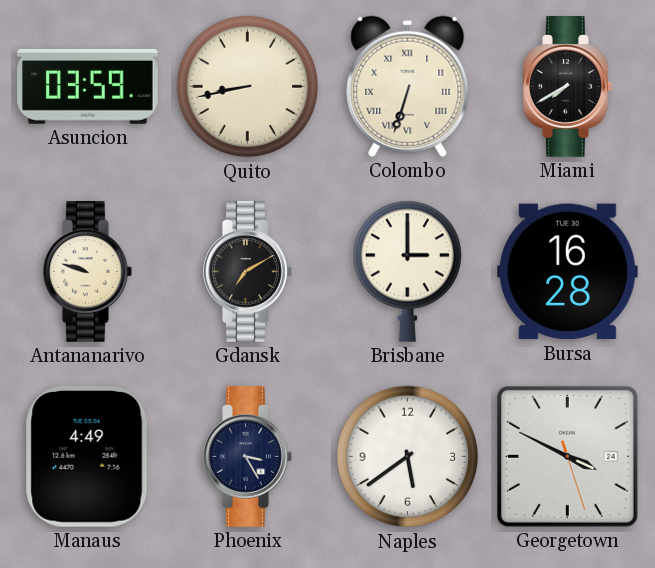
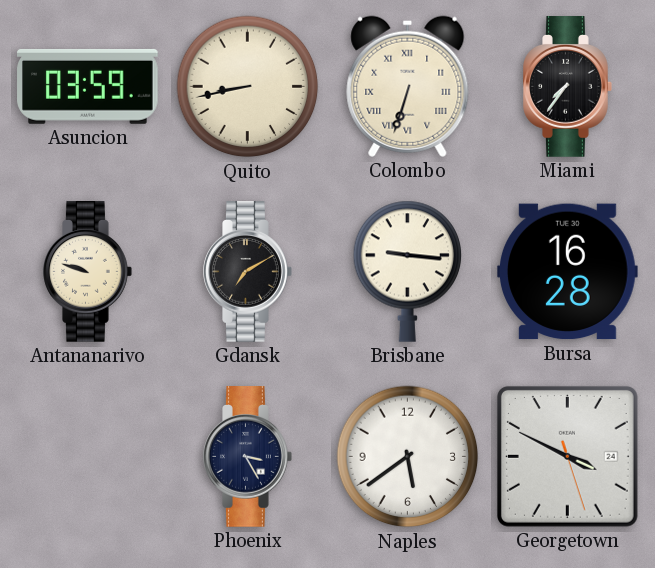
Miami: 7:40 -> 7:36
Brisbane: 3:00 -> 9:16
Manaus: 4:49 -> none
